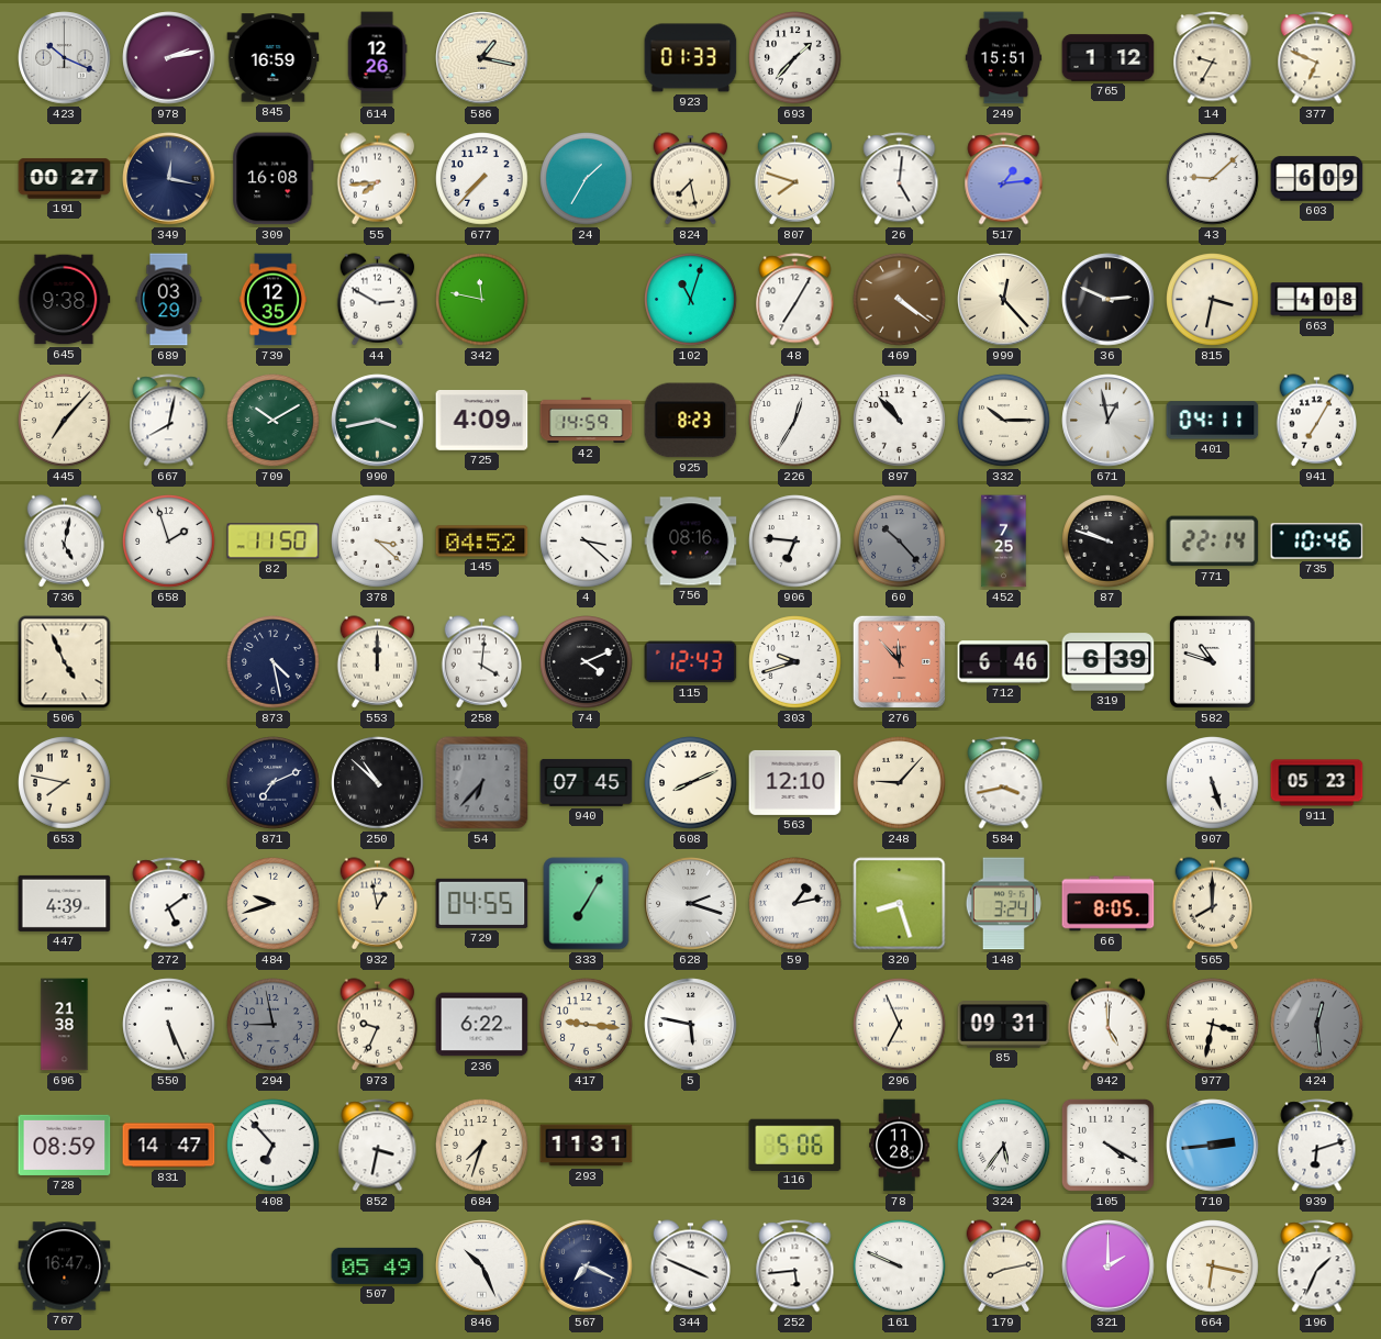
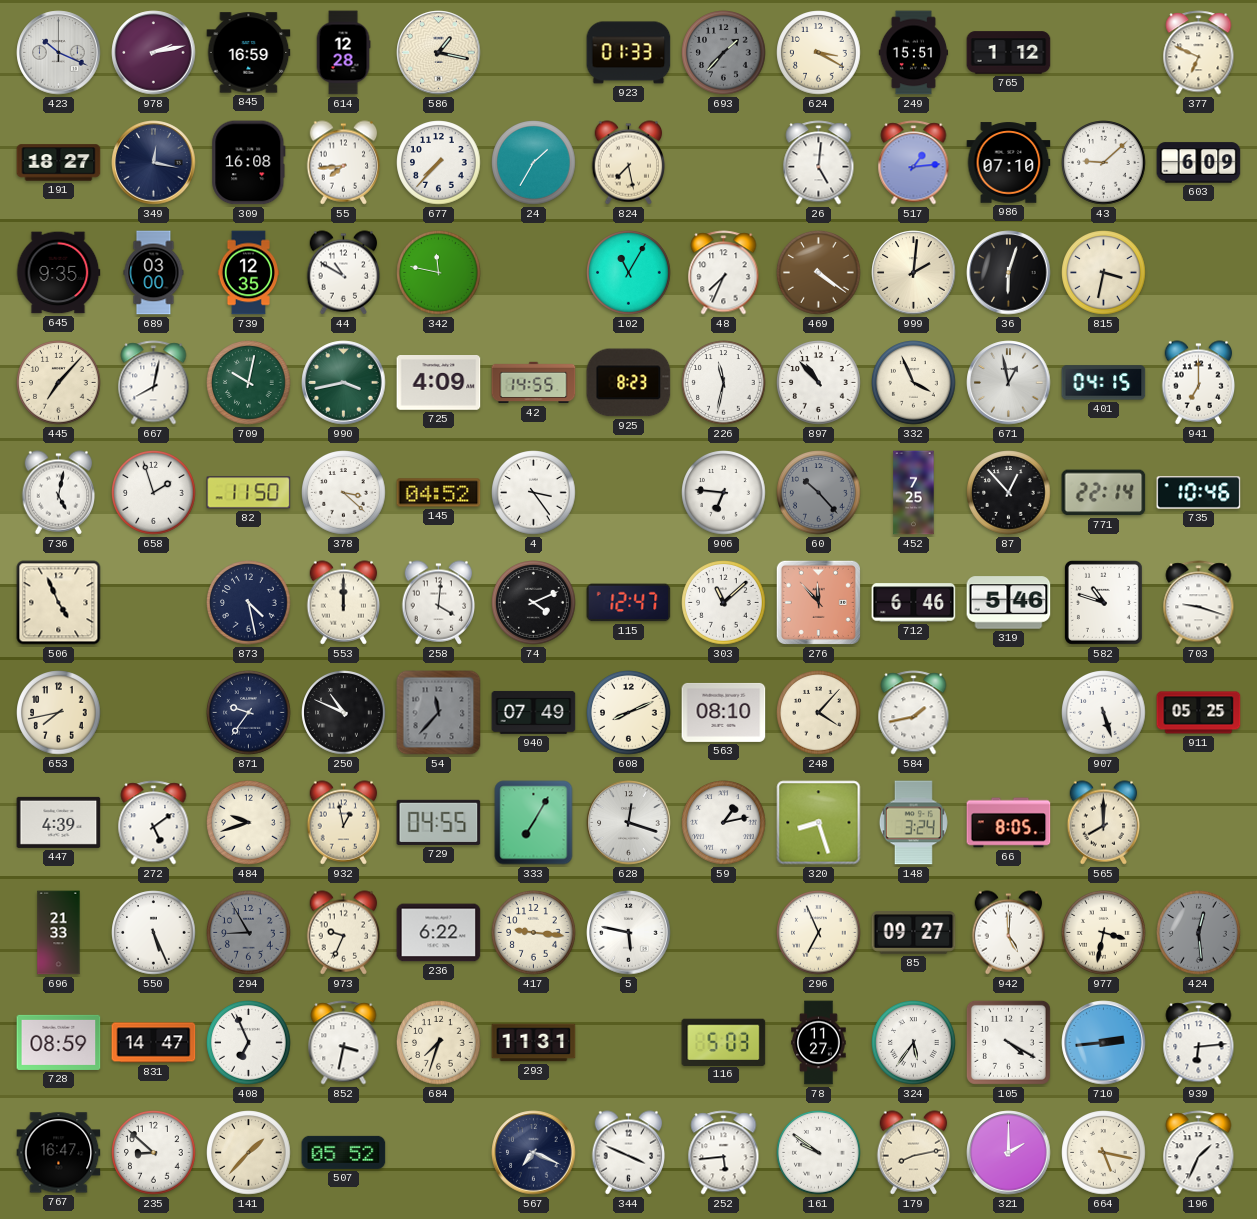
614: 12:26 -> 12:28
693 dial: white -> grey
624: none -> 3:20
14: 9:35 -> none
191: 00:27 -> 18:27
807: 7:48 -> none
986: none -> 07:10
645: 9:38 -> 9:35
689: 03:29 -> 03:00
44: 2:50 -> 10:50
102: 11:03 -> 11:05
48: 7:05 -> 7:34
999: 12:23 -> 2:01
36: 2:49 -> 6:03
663: 4:08 -> none
709: 10:10 -> 10:02
42: 14:59 -> 14:55
226: 12:35 -> 11:32
332: 10:15 -> 3:56
401: 04:11 -> 04:15
941: 7:05 -> 7:00
4: 3:22 -> 3:24
756: 08:16 -> none
87: 9:48 -> 12:53
115: 12:43 -> 12:47
303: 9:42 -> 11:08
319: 6:39 -> 5:46
703: none -> 9:18
653: 7:47 -> 7:43
871: 7:11 -> 9:36
250: 10:52 -> 10:49
54: 6:37 -> 11:37
940: 07:45 -> 07:49
563: 12:10 -> 08:10
248: 9:07 -> 4:07
584: 3:43 -> 1:43
911: 05:23 -> 05:25
628: 2:18 -> 12:18
696: 21:38 -> 21:33
294: 8:58 -> 8:55
85: 09:31 -> 09:27
408: 6:53 -> 6:56
116: 5:06 -> 5:03
78: 11:28 -> 11:27
939: 6:12 -> 6:14
235: none -> 8:52
141: none -> 1:37
507: 05:49 -> 05:52
846: 10:26 -> none
161: 9:49 -> 9:51
664: 6:17 -> 5:17
